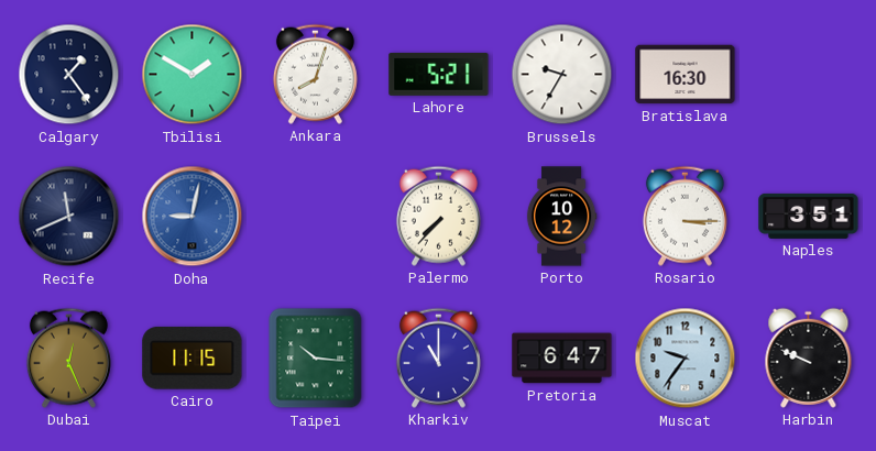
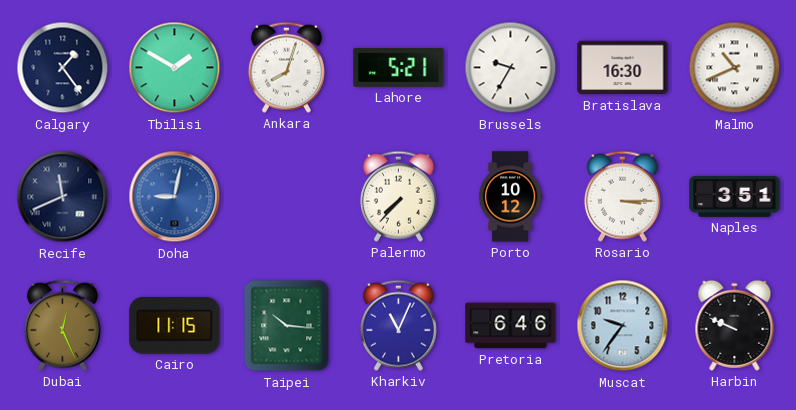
Malmo: none -> 10:41
Kharkiv: 11:00 -> 11:04
Pretoria: 6:47 -> 6:46
